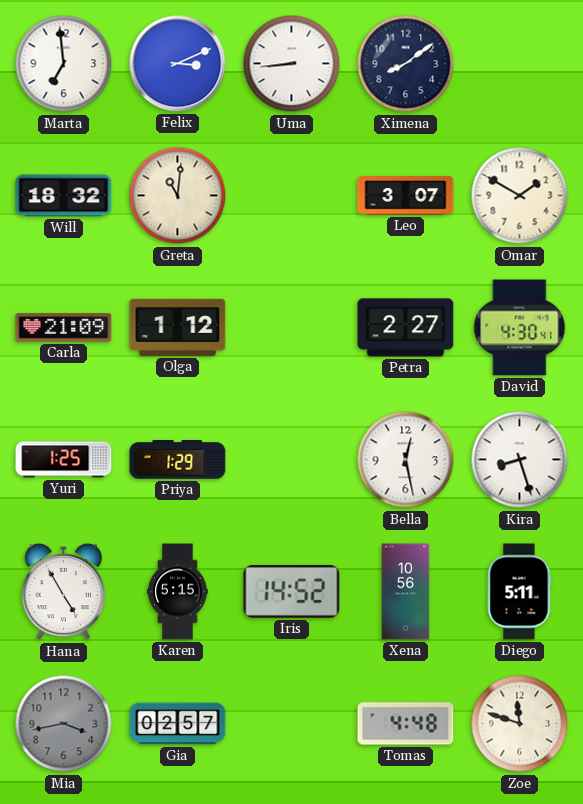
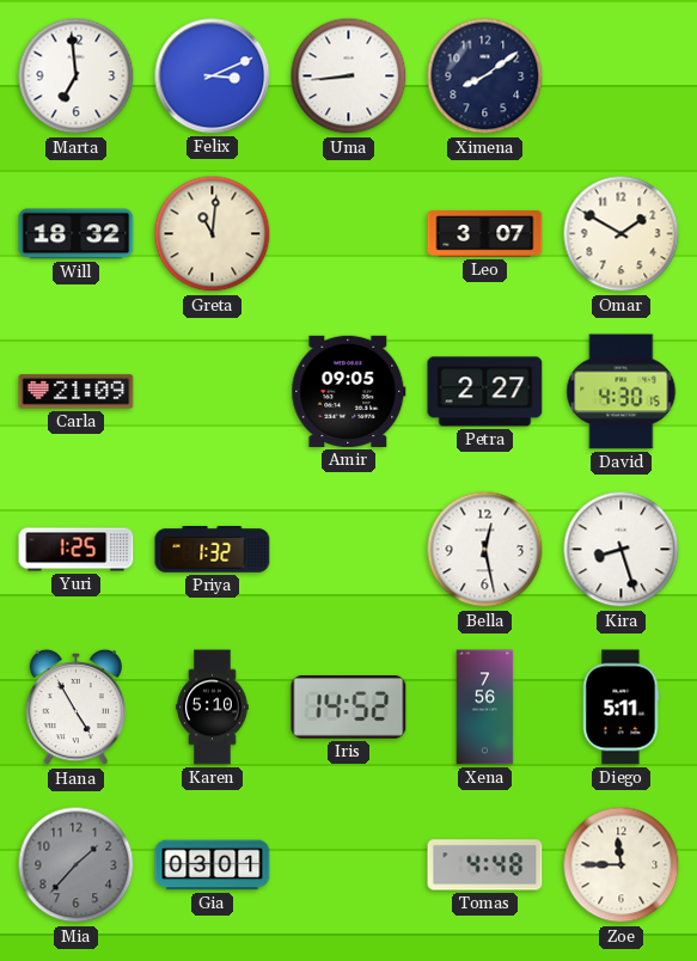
Olga: 1:12 -> none
Amir: none -> 09:05
David: 4:30:41 -> 4:30:15
Priya: 1:29 -> 1:32
Karen: 5:15 -> 5:10
Xena: 10:56 -> 7:56
Mia: 3:43 -> 1:37
Gia: 02:57 -> 03:01
Zoe: 11:48 -> 11:45
